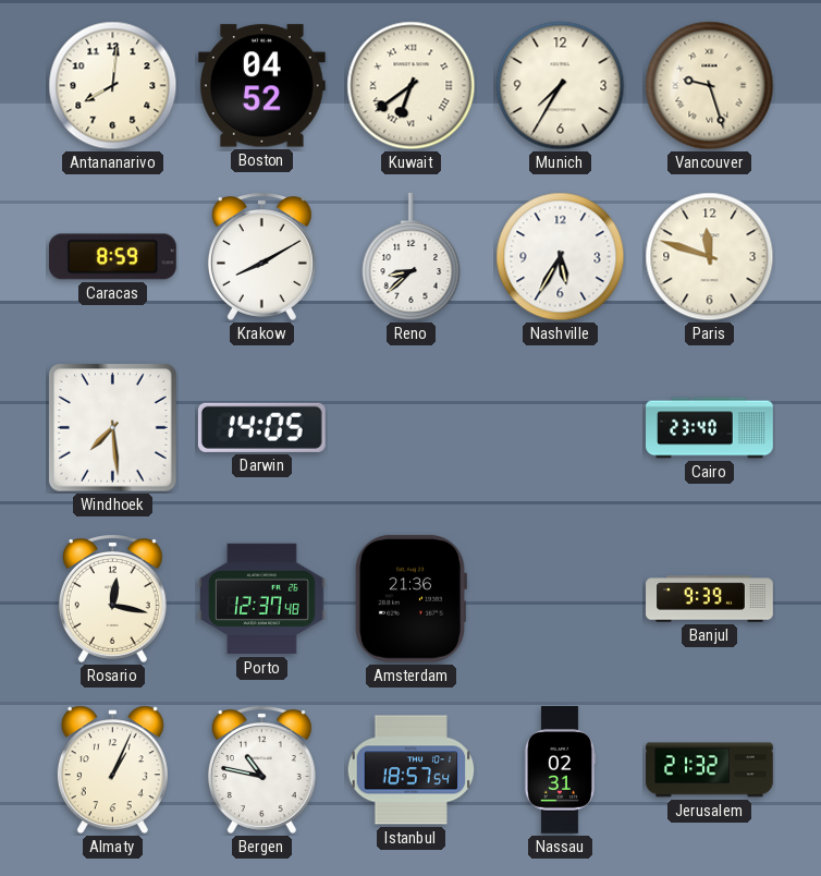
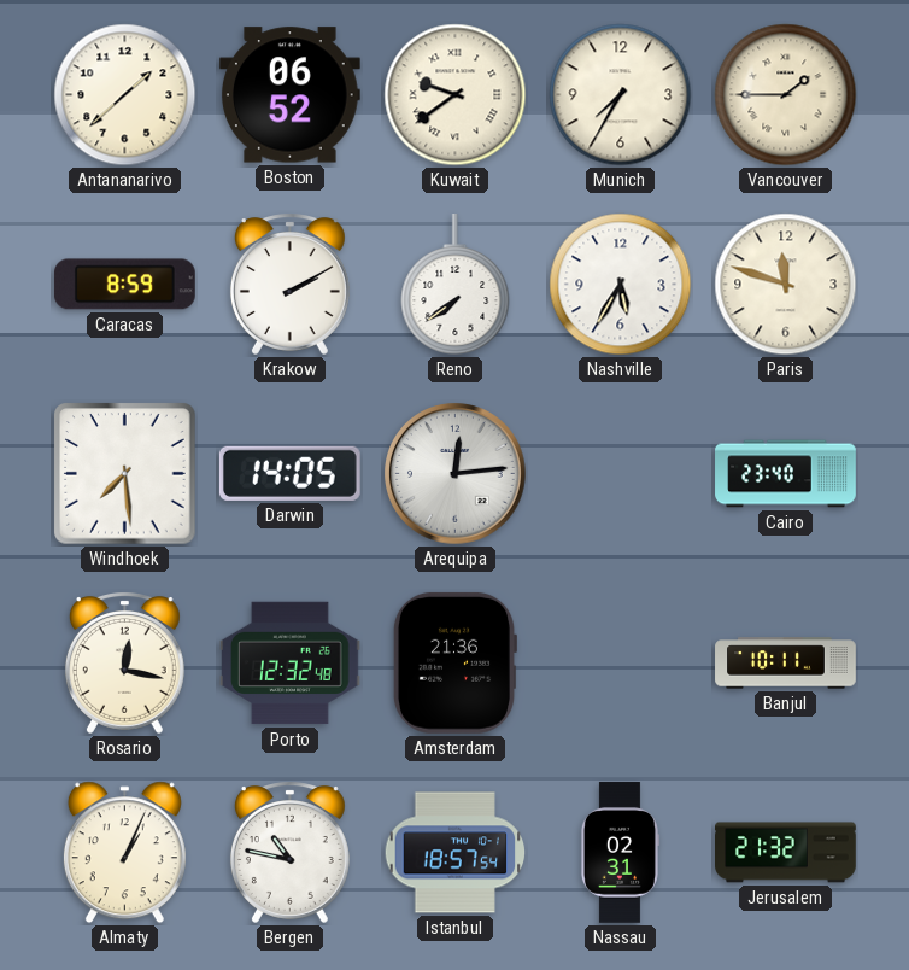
Antananarivo: 8:01 -> 1:38
Boston: 04:52 -> 06:52
Kuwait: 6:39 -> 9:39
Vancouver: 9:27 -> 1:45
Krakow: 8:10 -> 2:10
Reno: 8:38 -> 7:39
Arequipa: none -> 12:14
Porto: 12:37 -> 12:32
Banjul: 9:39 -> 10:11
